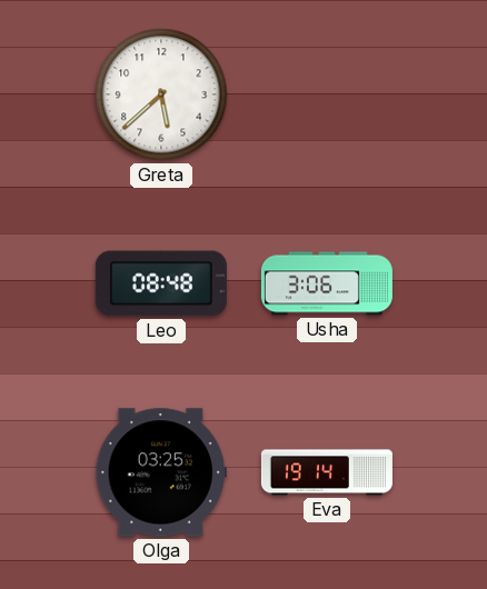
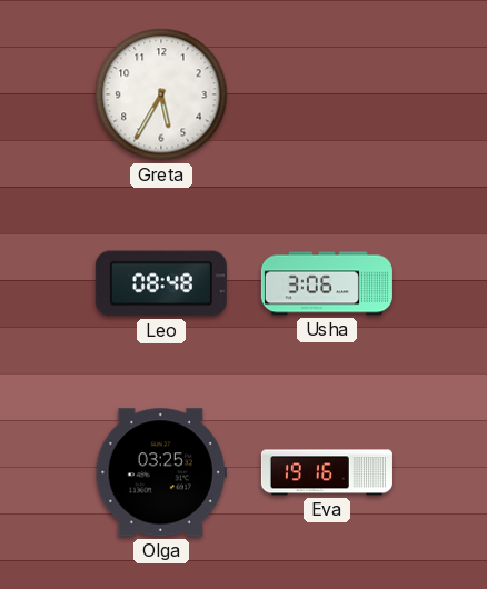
Greta: 5:38 -> 5:35
Eva: 19:14 -> 19:16
